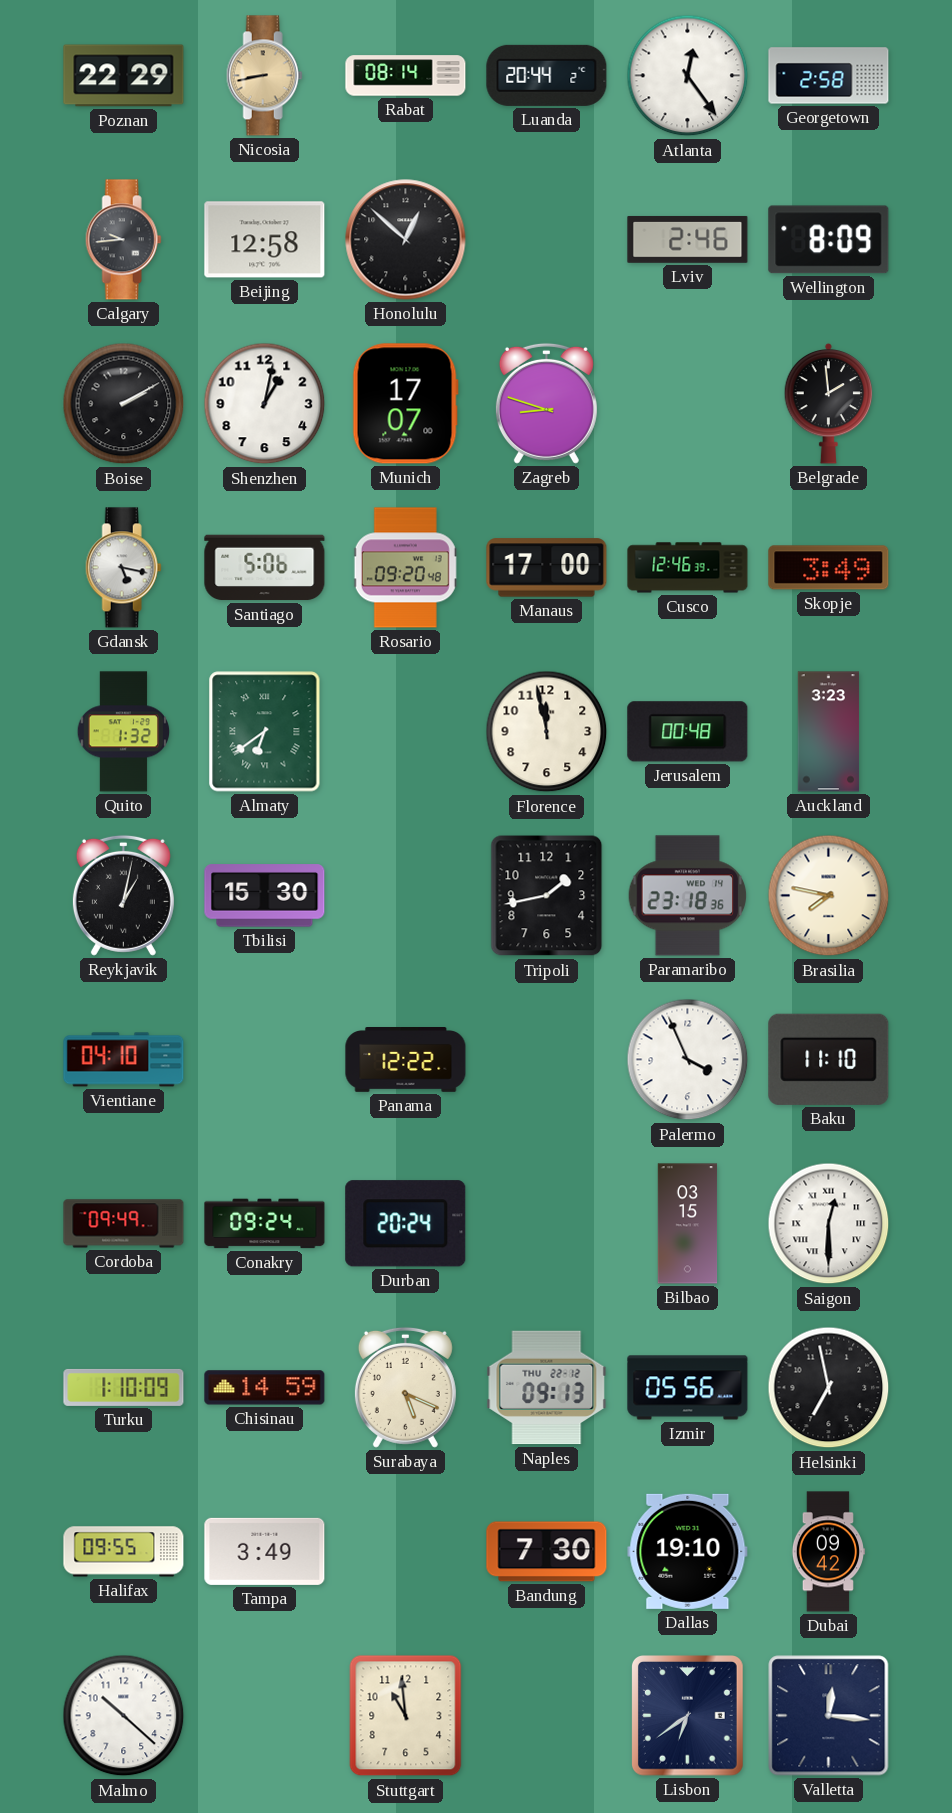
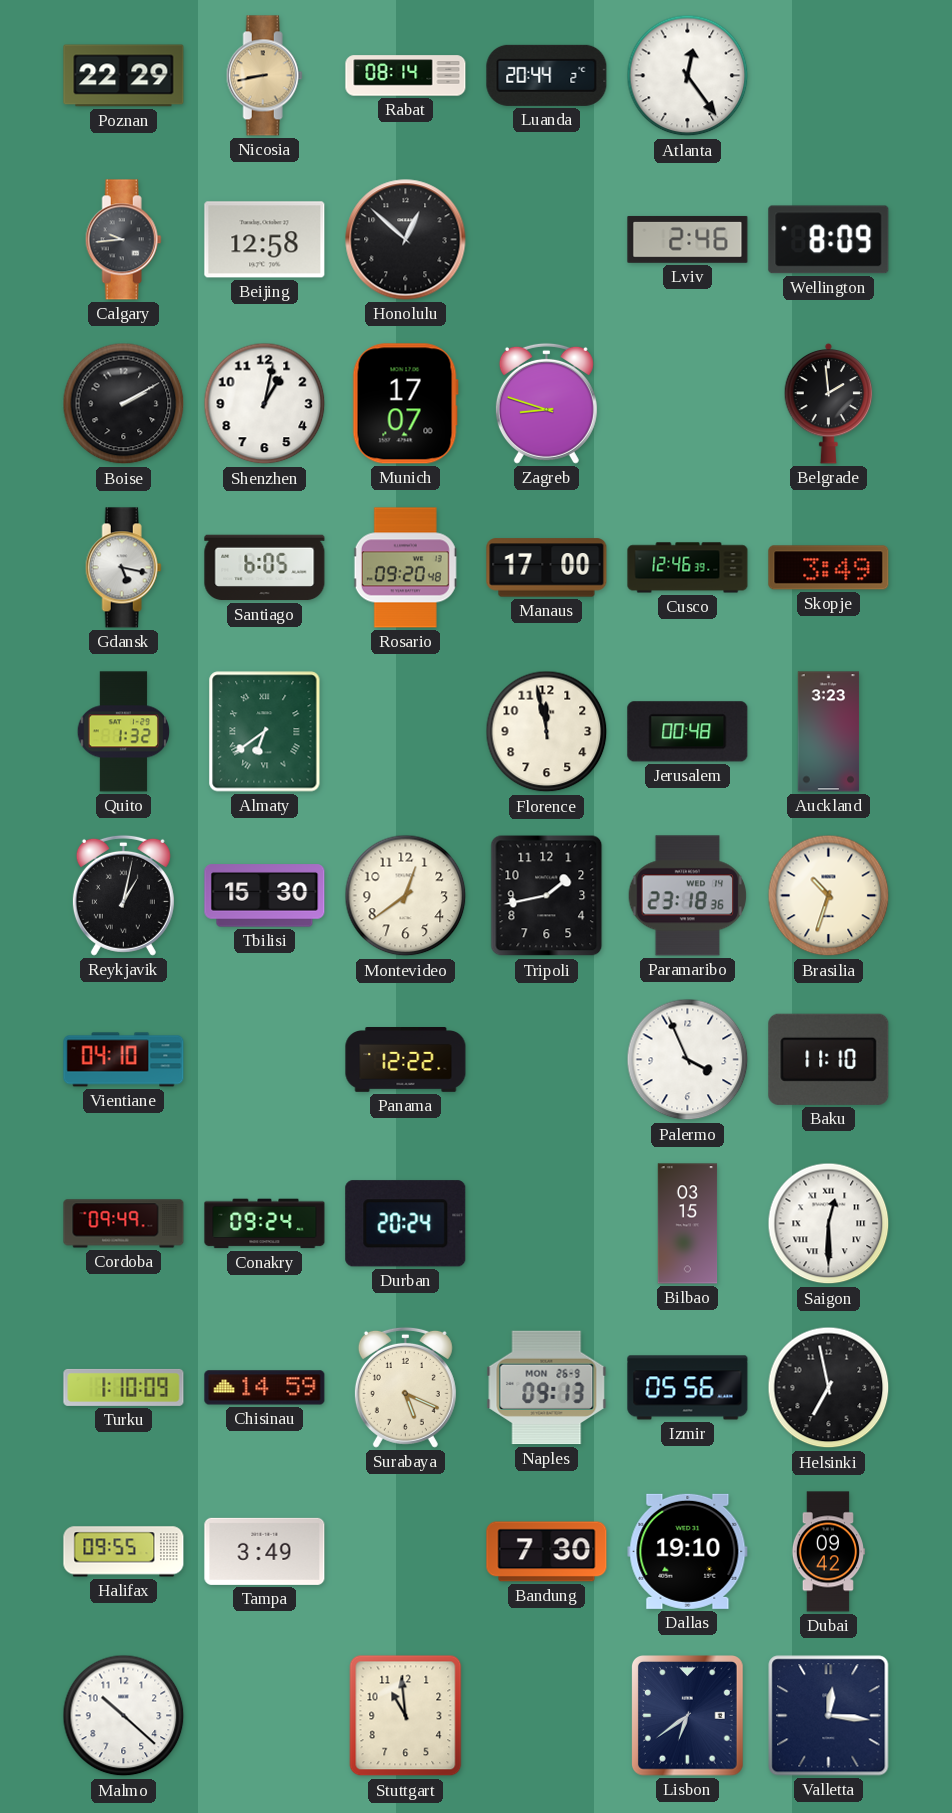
Georgetown: 2:58 -> none
Santiago: 5:06 -> 6:05
Montevideo: none -> 12:39
Brasilia: 7:47 -> 10:33
Naples date: THU 22-12 -> MON 26-9
